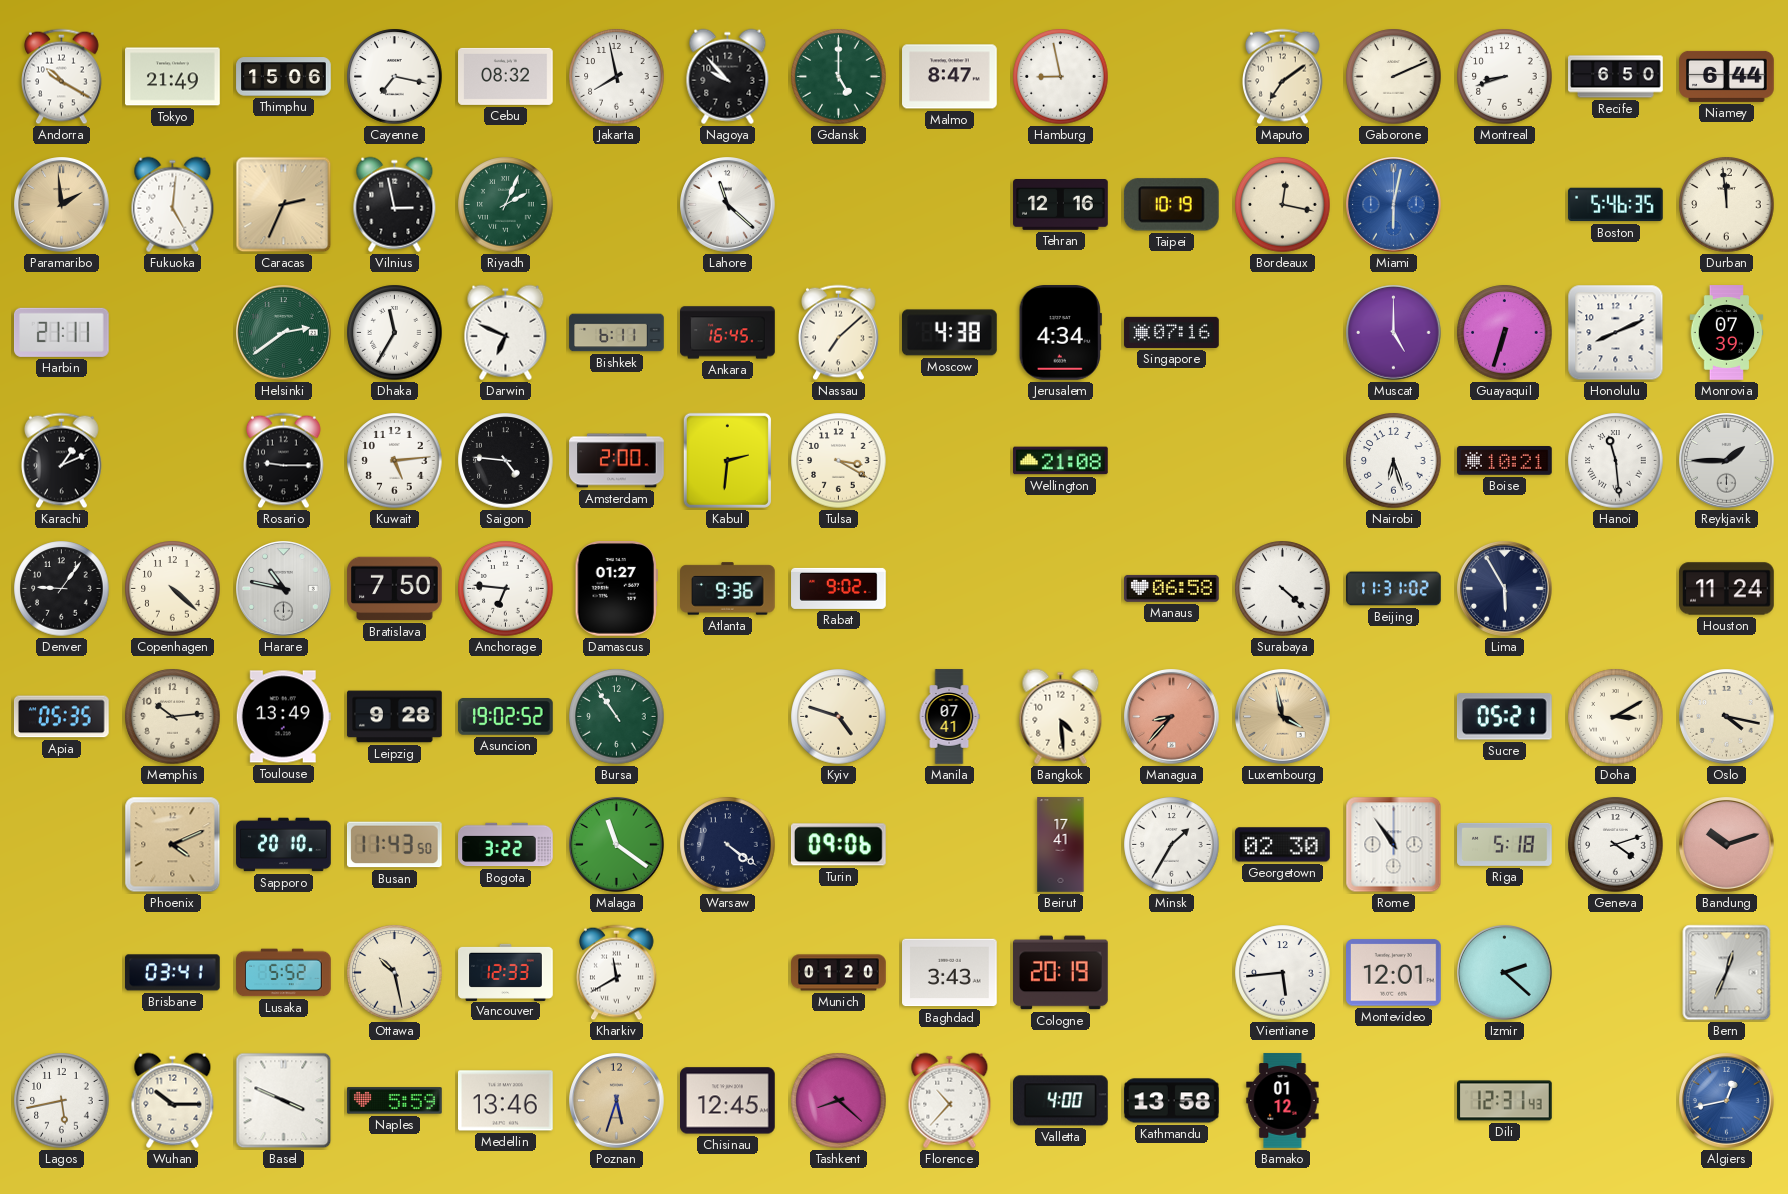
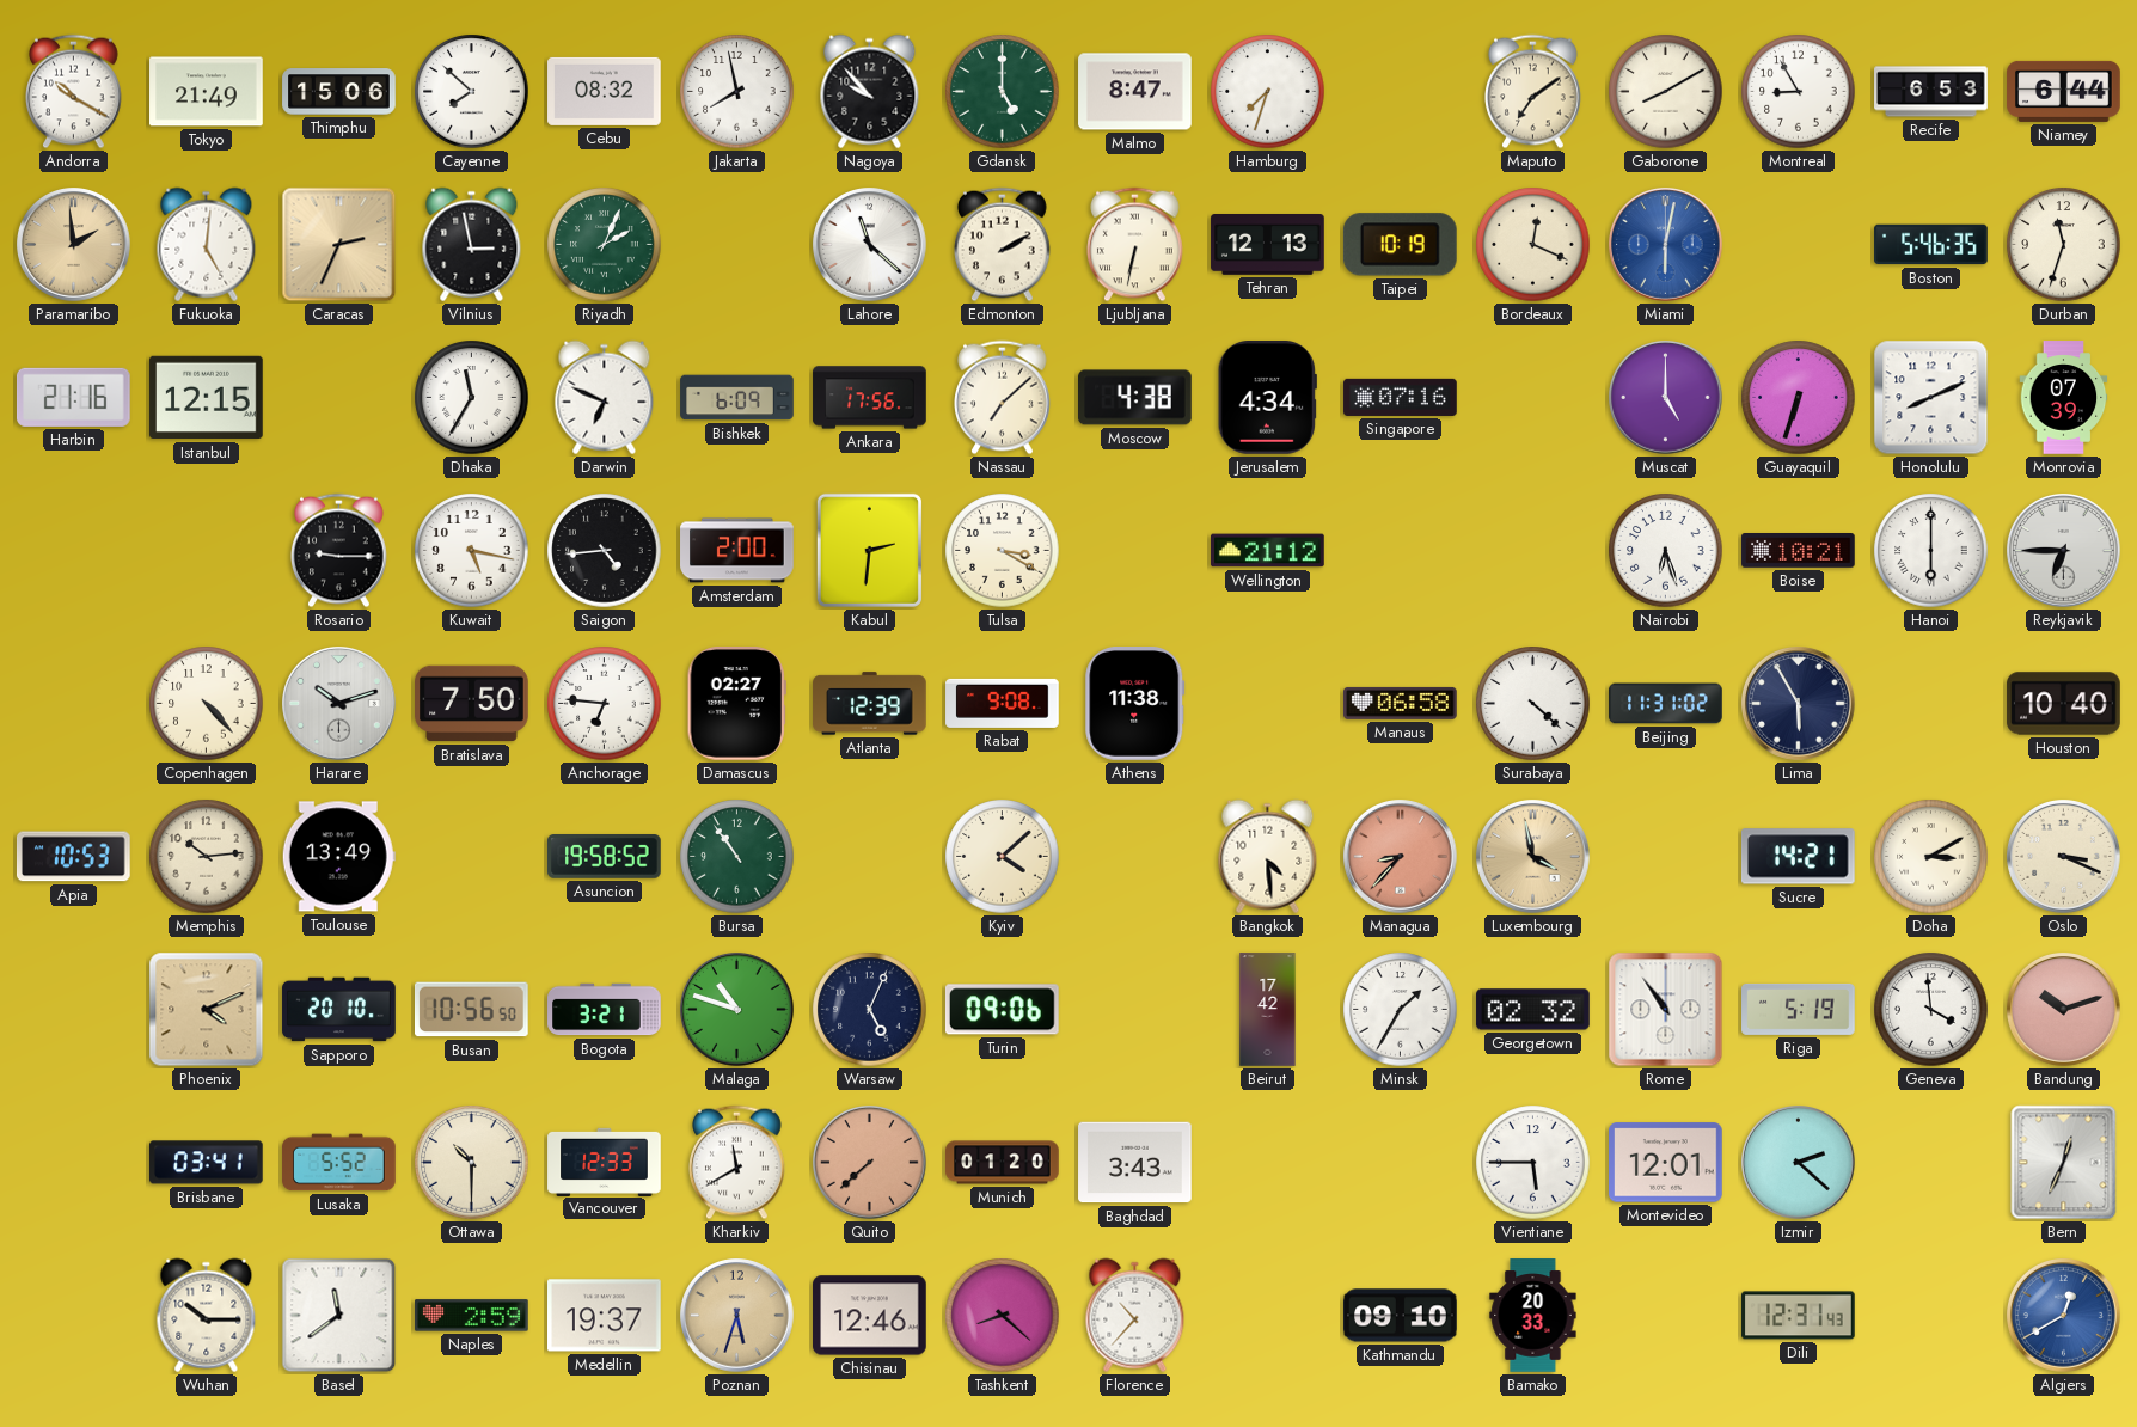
Cayenne: 7:17 -> 7:52
Hamburg: 8:58 -> 7:33
Gaborone: 2:11 -> 8:10
Montreal: 8:42 -> 8:55
Recife: 6:50 -> 6:53
Edmonton: none -> 2:10
Ljubljana: none -> 6:32
Tehran: 12:16 -> 12:13
Bordeaux: 12:17 -> 12:19
Durban: 11:59 -> 11:33
Harbin: 21:11 -> 21:16
Istanbul: none -> 12:15
Helsinki: 2:39 -> none
Bishkek: 6:11 -> 6:09
Ankara: 16:45 -> 17:56
Karachi: 1:11 -> none
Kuwait: 5:14 -> 5:17
Saigon: 4:46 -> 4:44
Wellington: 21:08 -> 21:12
Hanoi: 11:29 -> 6:00
Reykjavik: 1:45 -> 6:45
Denver: 9:06 -> none
Copenhagen: 4:22 -> 4:23
Harare: 10:47 -> 10:12
Damascus: 01:27 -> 02:27
Atlanta: 9:36 -> 12:39
Rabat: 9:02 -> 9:08
Athens: none -> 11:38
Houston: 11:24 -> 10:40
Apia: 05:35 -> 10:53
Leipzig: 9:28 -> none
Asuncion: 19:02 -> 19:58
Kyiv: 4:48 -> 4:08
Manila: 07:41 -> none
Sucre: 05:21 -> 14:21
Oslo: 4:17 -> 3:19
Busan: 11:43 -> 10:56
Bogota: 3:22 -> 3:21
Malaga: 11:21 -> 10:48
Warsaw: 4:21 -> 5:04
Beirut: 17:41 -> 17:42
Georgetown: 02:30 -> 02:32
Riga: 5:18 -> 5:19
Geneva: 4:12 -> 3:59
Ottawa: 10:28 -> 10:30
Quito: none -> 7:38
Cologne: 20:19 -> none
Vientiane: 5:44 -> 5:45
Lagos: 5:43 -> none
Basel: 3:49 -> 11:39
Naples: 5:59 -> 2:59
Medellin: 13:46 -> 19:37
Chisinau: 12:45 -> 12:46
Valletta: 4:00 -> none
Kathmandu: 13:58 -> 09:10
Bamako: 01:12 -> 20:33
Algiers: 12:43 -> 12:40
